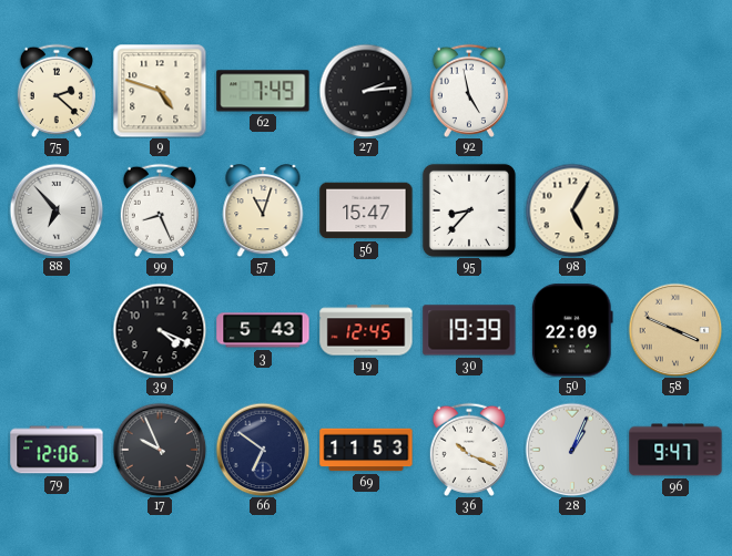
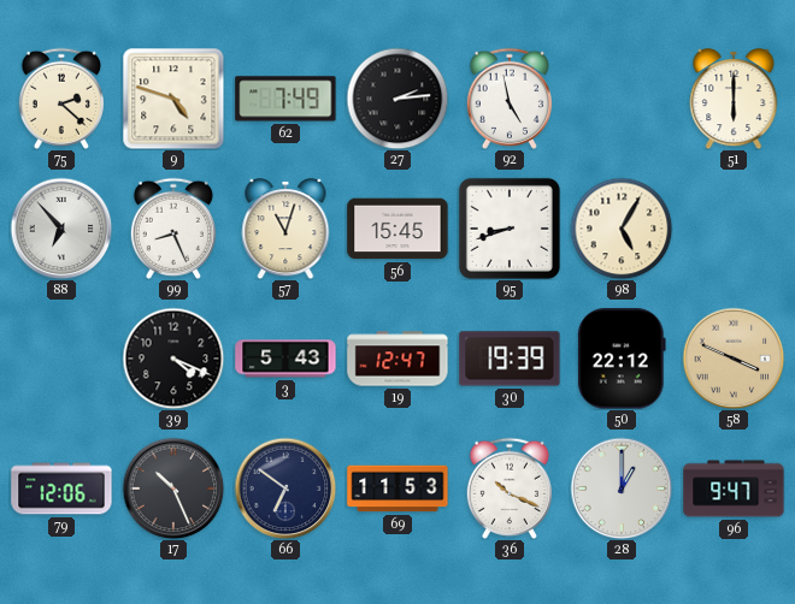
51: none -> 6:00
56: 15:47 -> 15:45
95: 8:37 -> 8:42
19: 12:45 -> 12:47
50: 22:09 -> 22:12
17: 9:56 -> 10:26
28: 1:04 -> 1:00
